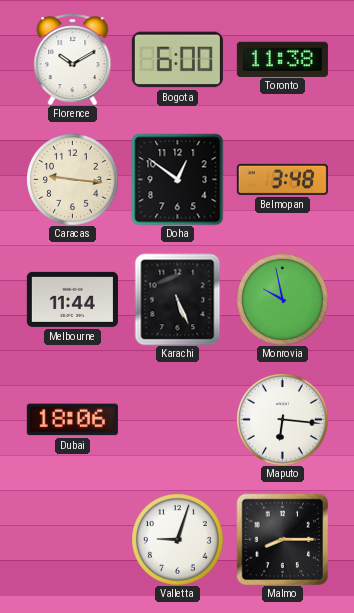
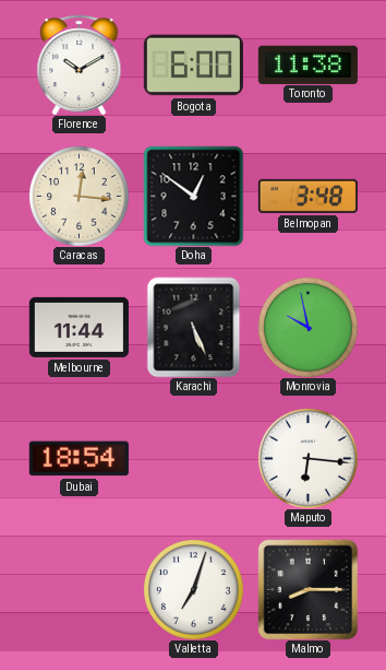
Caracas: 9:16 -> 12:16
Dubai: 18:06 -> 18:54
Valletta: 9:03 -> 7:03
